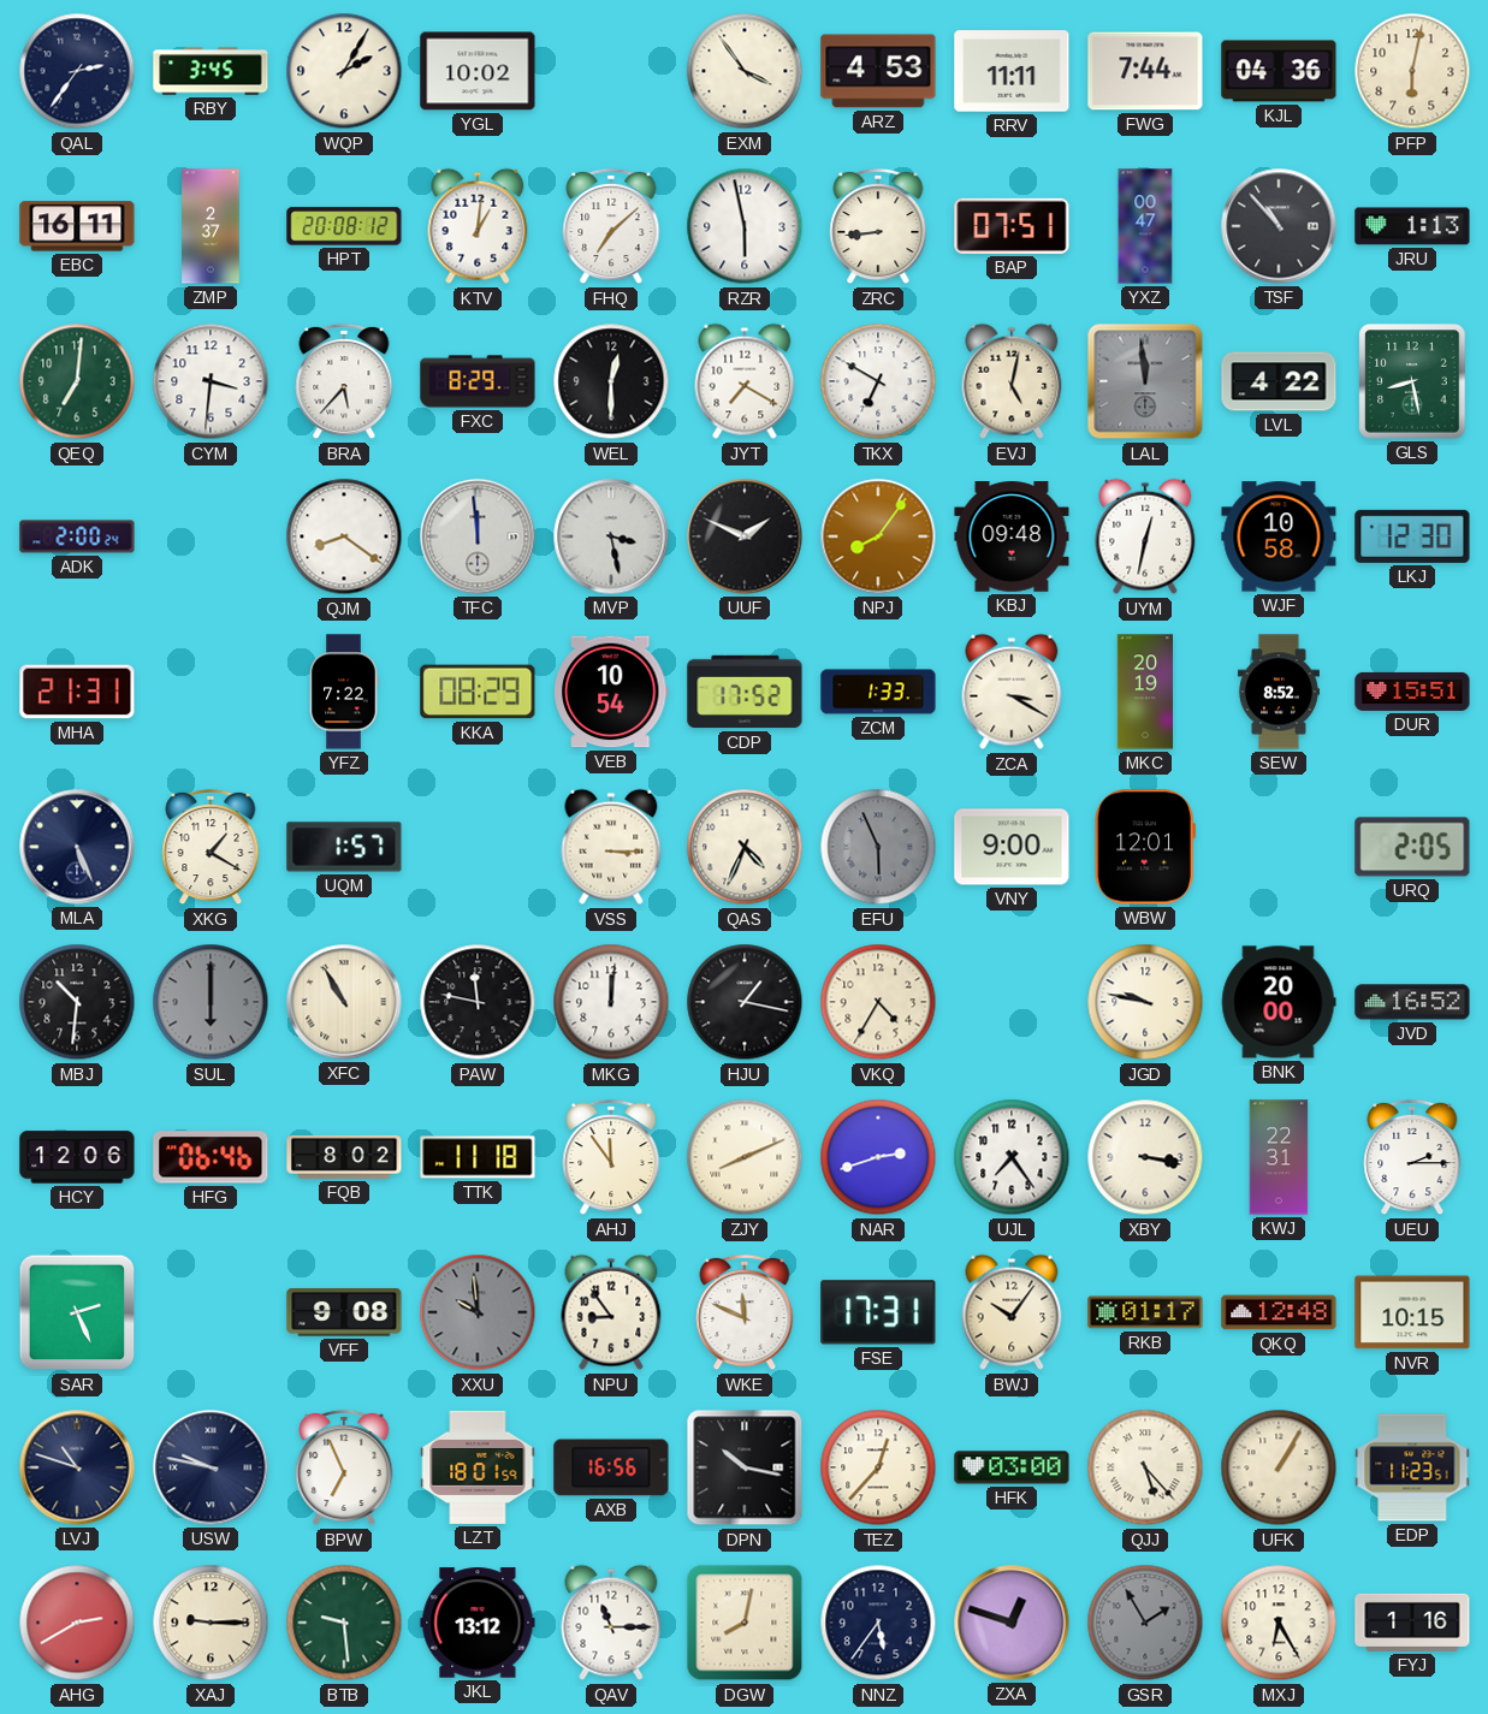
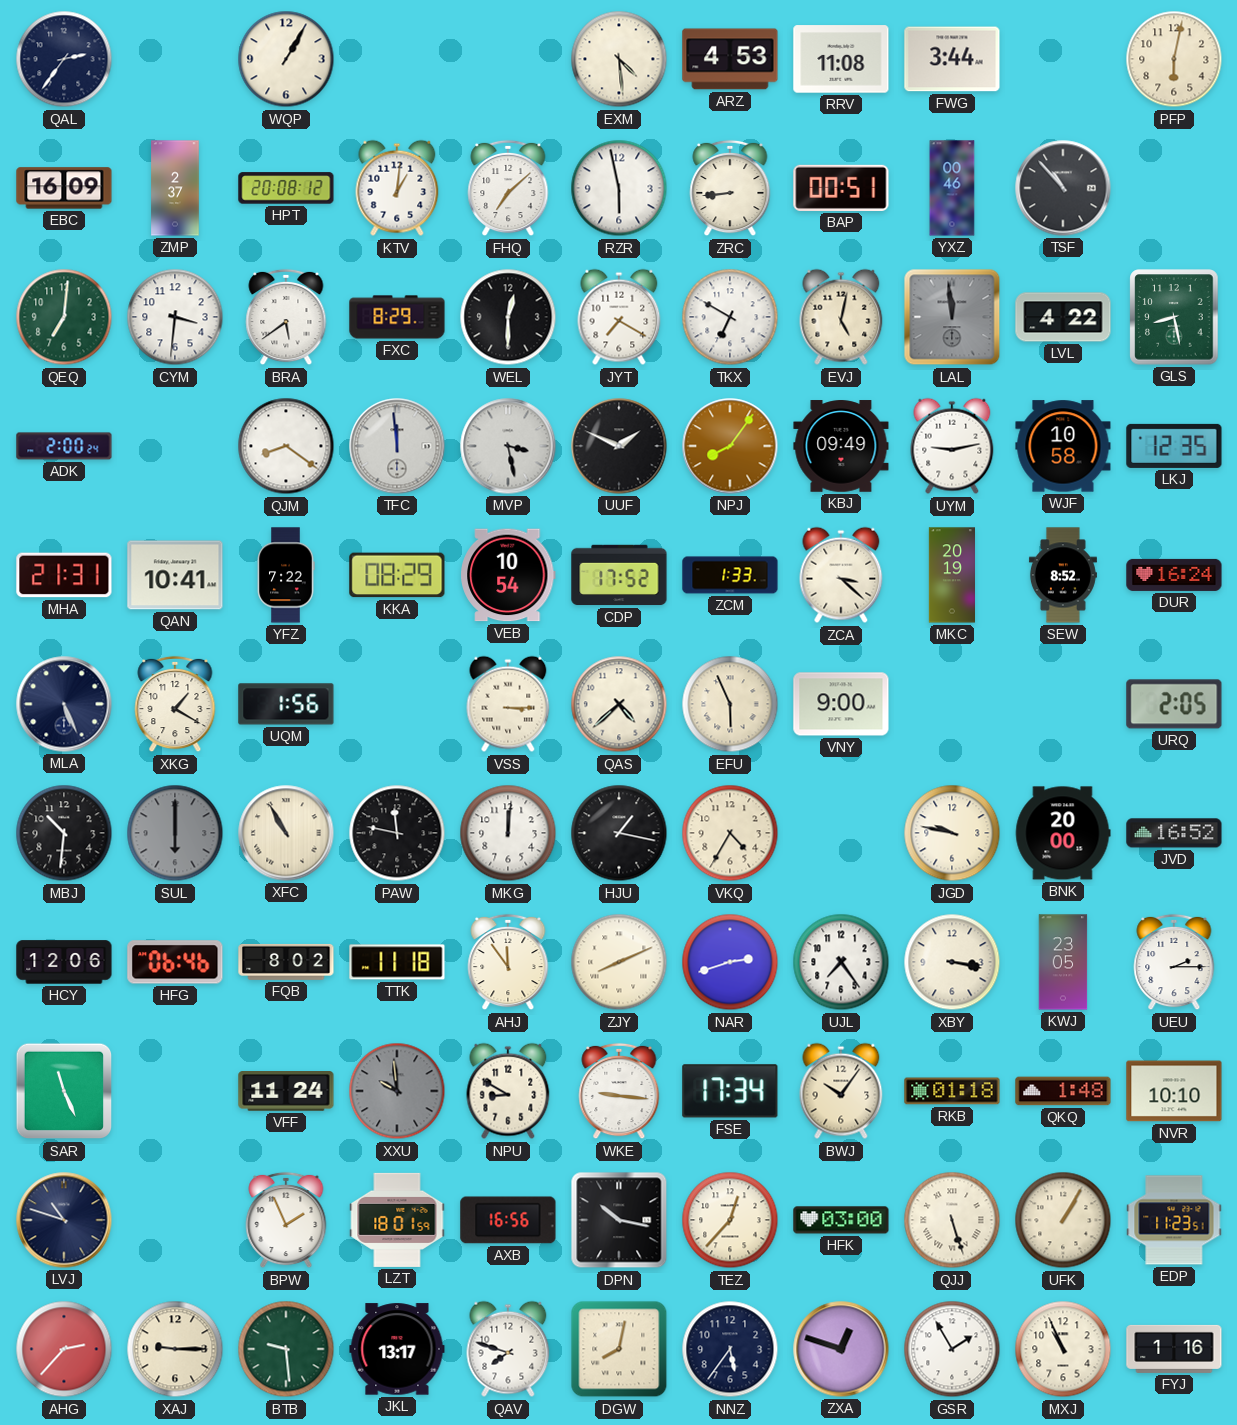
RBY: 3:45 -> none
WQP: 2:05 -> 1:05
YGL: 10:02 -> none
EXM: 3:54 -> 4:29
RRV: 11:11 -> 11:08
FWG: 7:44 -> 3:44
KJL: 04:36 -> none
EBC: 16:11 -> 16:09
BAP: 07:51 -> 00:51
YXZ: 00:47 -> 00:46
JRU: 1:13 -> none
BRA: 5:37 -> 5:39
KBJ: 09:48 -> 09:49
UYM: 12:32 -> 9:13
LKJ: 12:30 -> 12:35
QAN: none -> 10:41
ZCA: 3:20 -> 3:22
DUR: 15:51 -> 16:24
UQM: 1:57 -> 1:56
QAS: 4:34 -> 4:38
EFU dial: grey -> cream
WBW: 12:01 -> none
KWJ: 22:31 -> 23:05
SAR: 2:26 -> 11:26
VFF: 9:08 -> 11:24
NPU: 8:54 -> 8:50
WKE: 11:49 -> 9:16
FSE: 17:31 -> 17:34
RKB: 01:17 -> 01:18
QKQ: 12:48 -> 1:48
NVR: 10:15 -> 10:10
USW: 9:47 -> none
BPW: 6:56 -> 1:56
QJJ: 5:23 -> 5:27
AHG: 2:40 -> 2:37
JKL: 13:12 -> 13:17
QAV: 11:15 -> 7:48
GSR dial: grey -> white
MXJ: 6:25 -> 10:56
